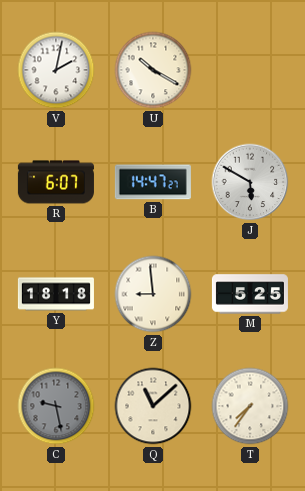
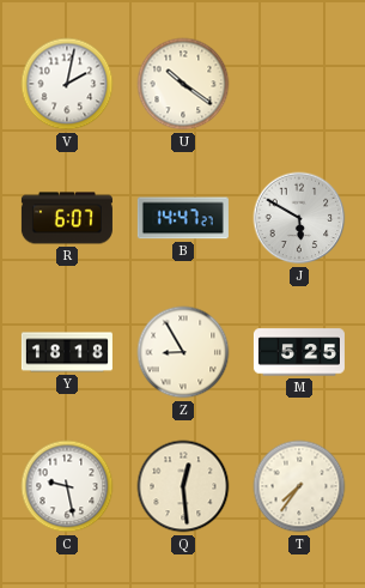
U: 10:20 -> 10:21
Z: 8:59 -> 8:55
C dial: grey -> white
Q: 11:08 -> 12:29
